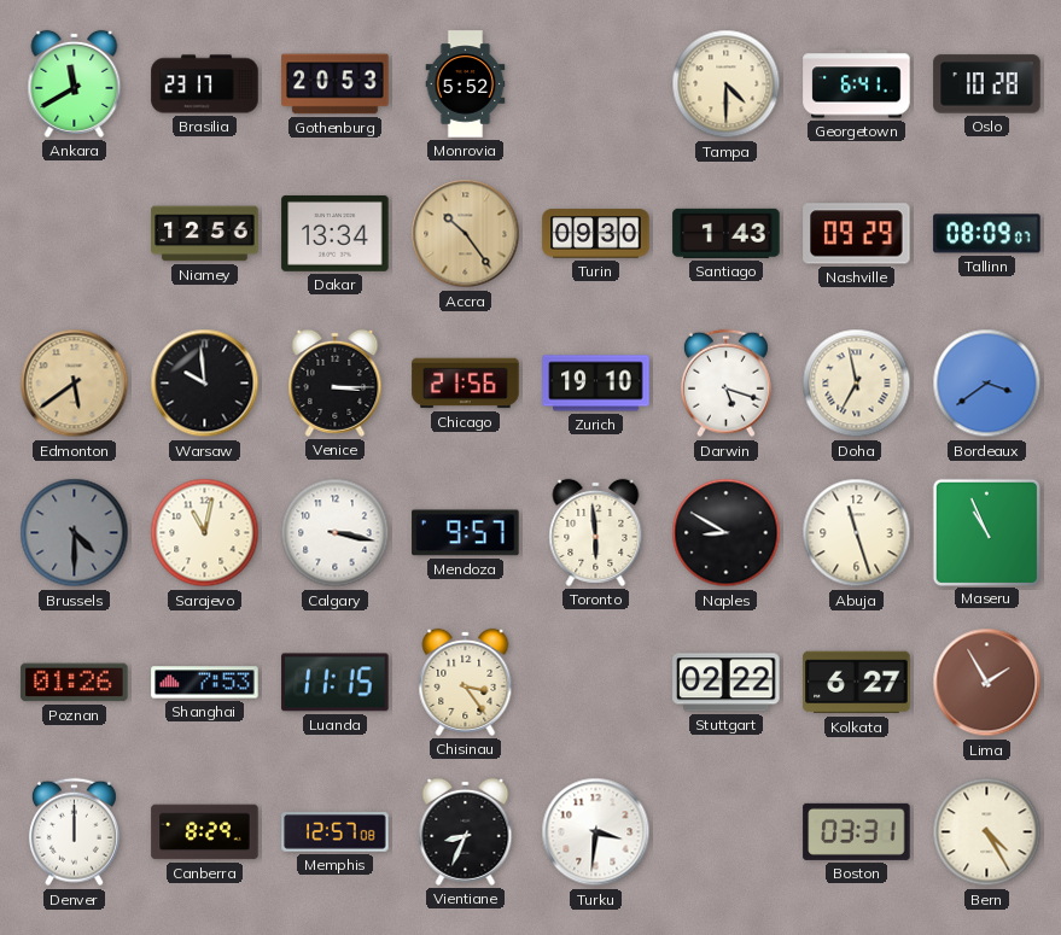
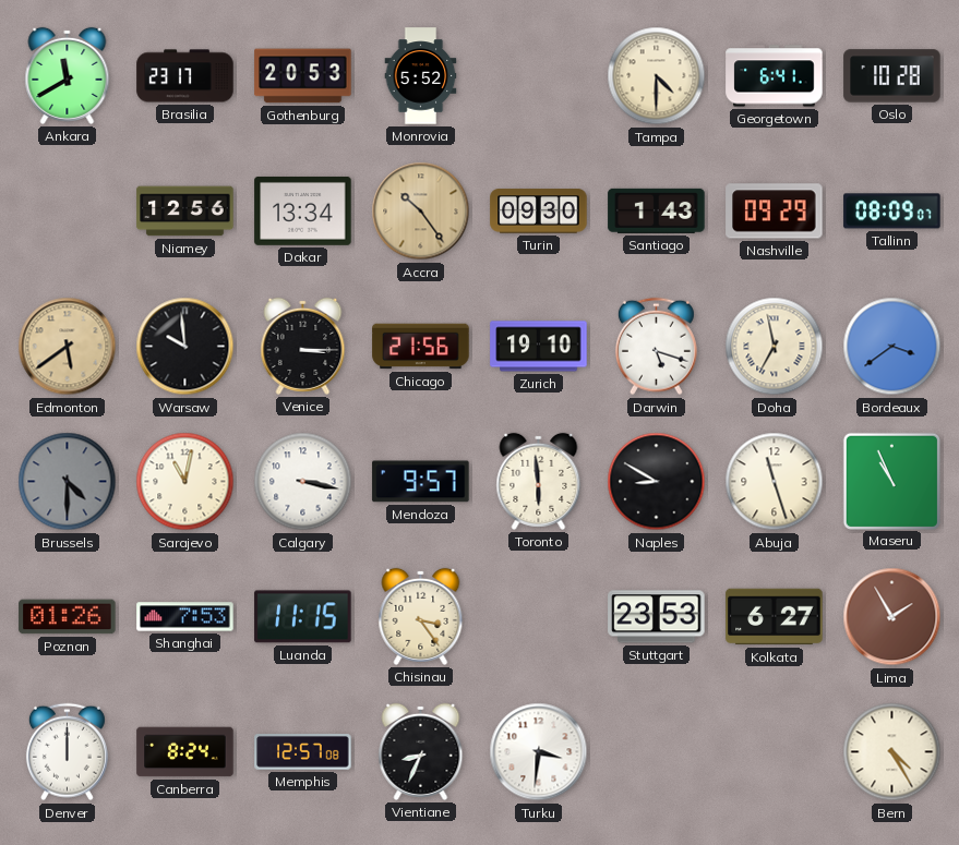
Stuttgart: 02:22 -> 23:53
Canberra: 8:29 -> 8:24
Boston: 03:31 -> none
